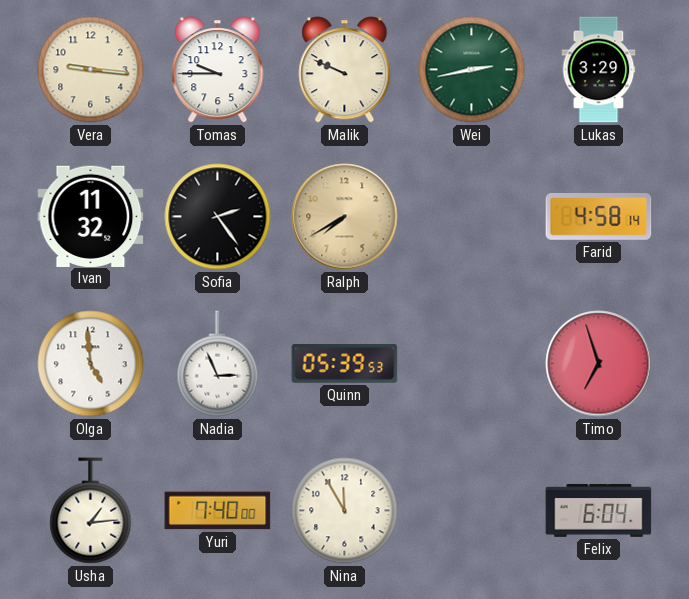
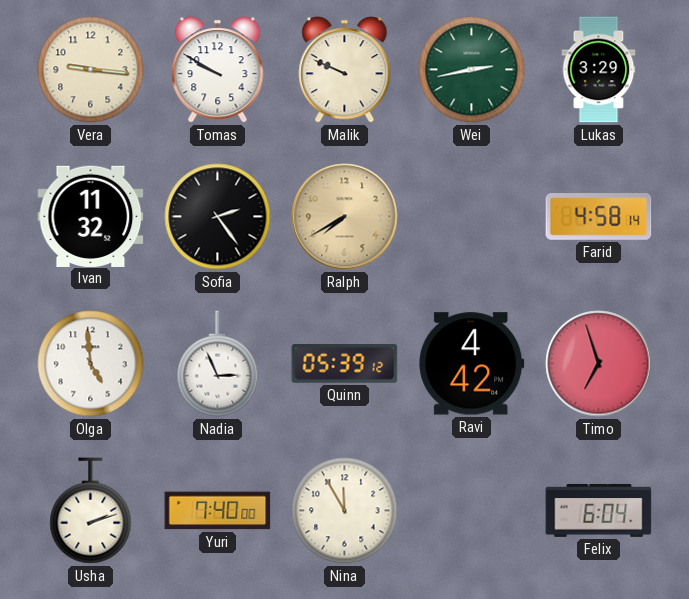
Tomas: 9:45 -> 9:50
Quinn: 05:39:53 -> 05:39:12
Ravi: none -> 4:42
Usha: 1:14 -> 2:12
